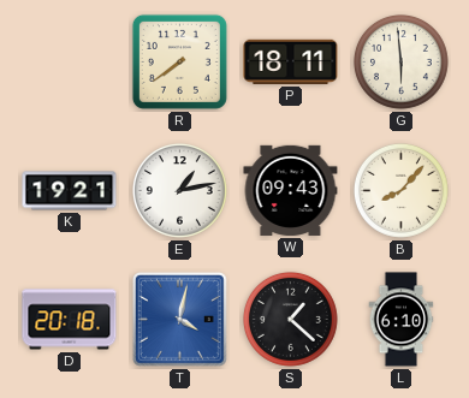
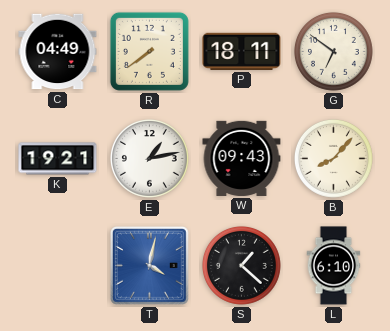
C: none -> 04:49
G: 5:59 -> 6:51
D: 20:18 -> none
